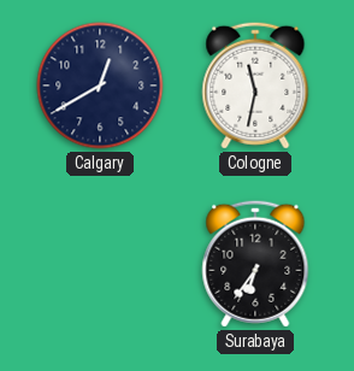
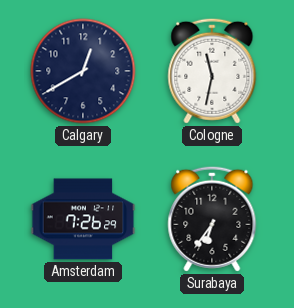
Amsterdam: none -> 7:26
